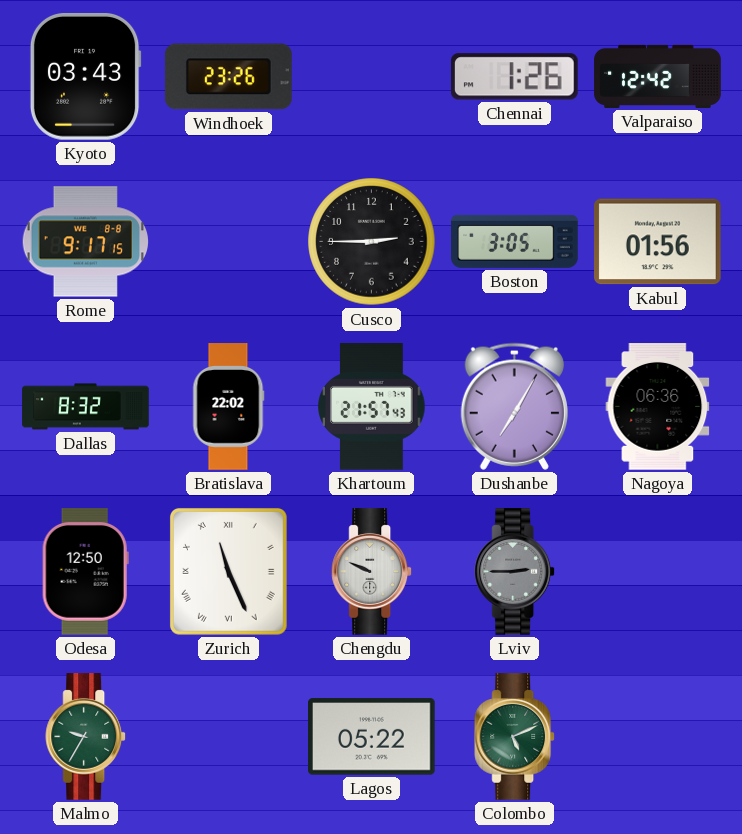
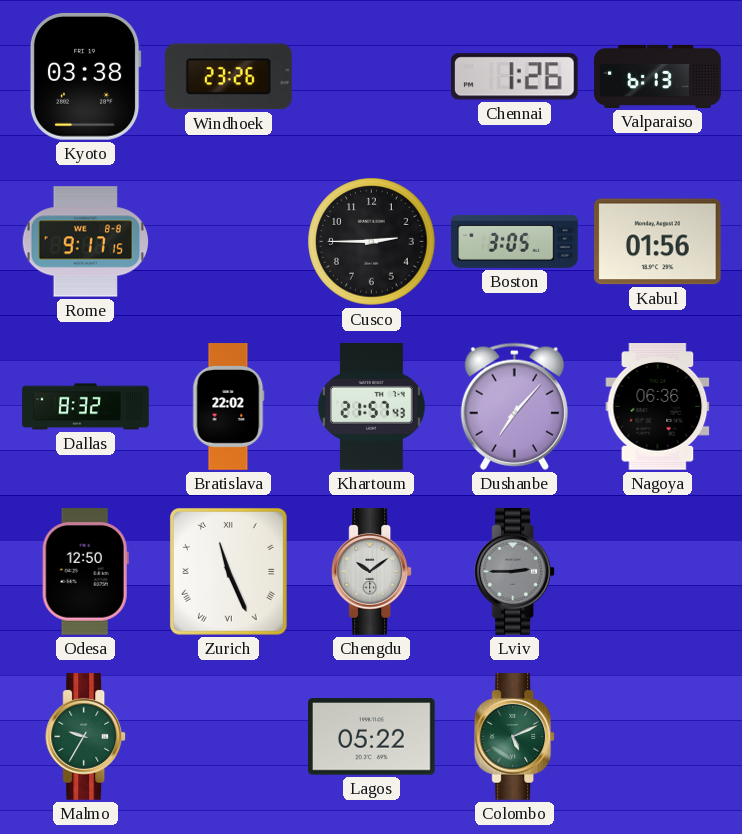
Kyoto: 03:43 -> 03:38
Valparaiso: 12:42 -> 6:13
Dushanbe: 7:05 -> 7:07
Chengdu: 9:49 -> 10:09
